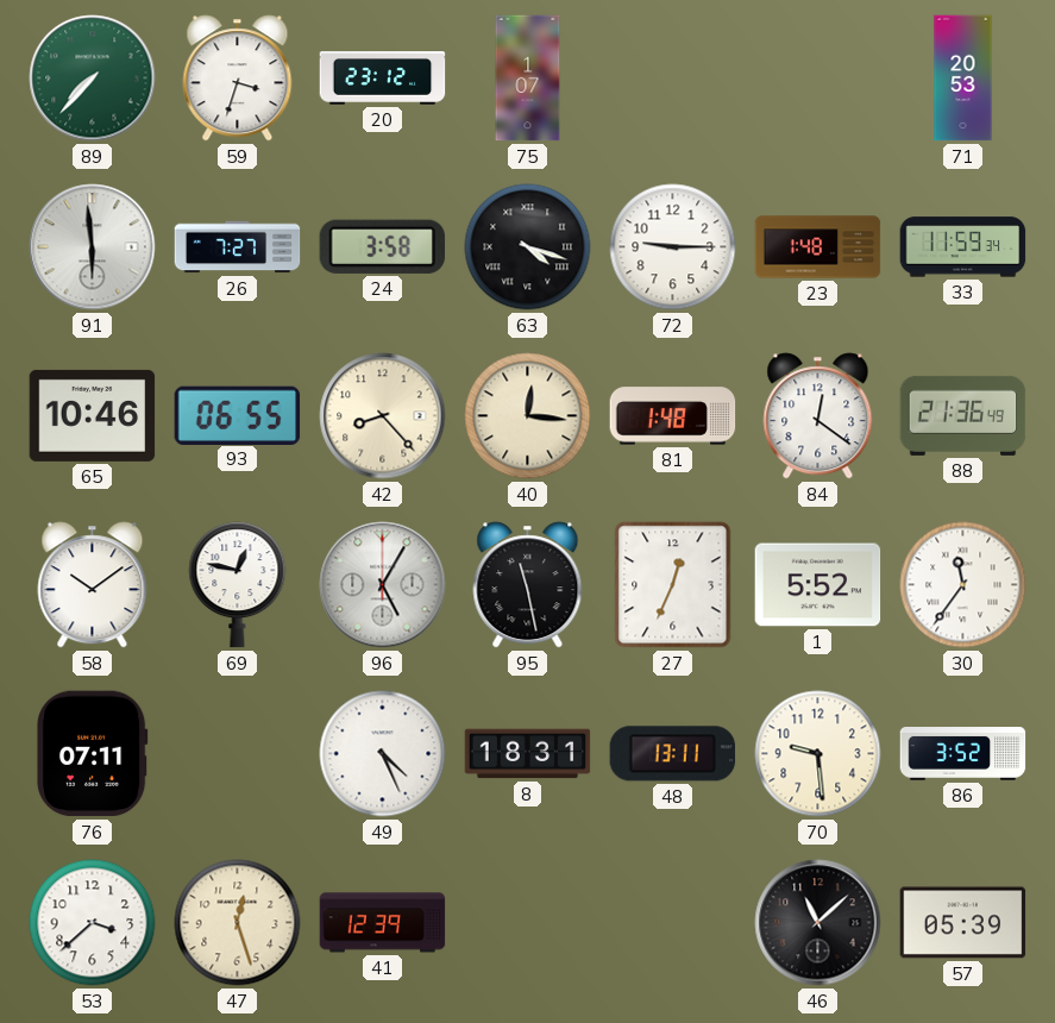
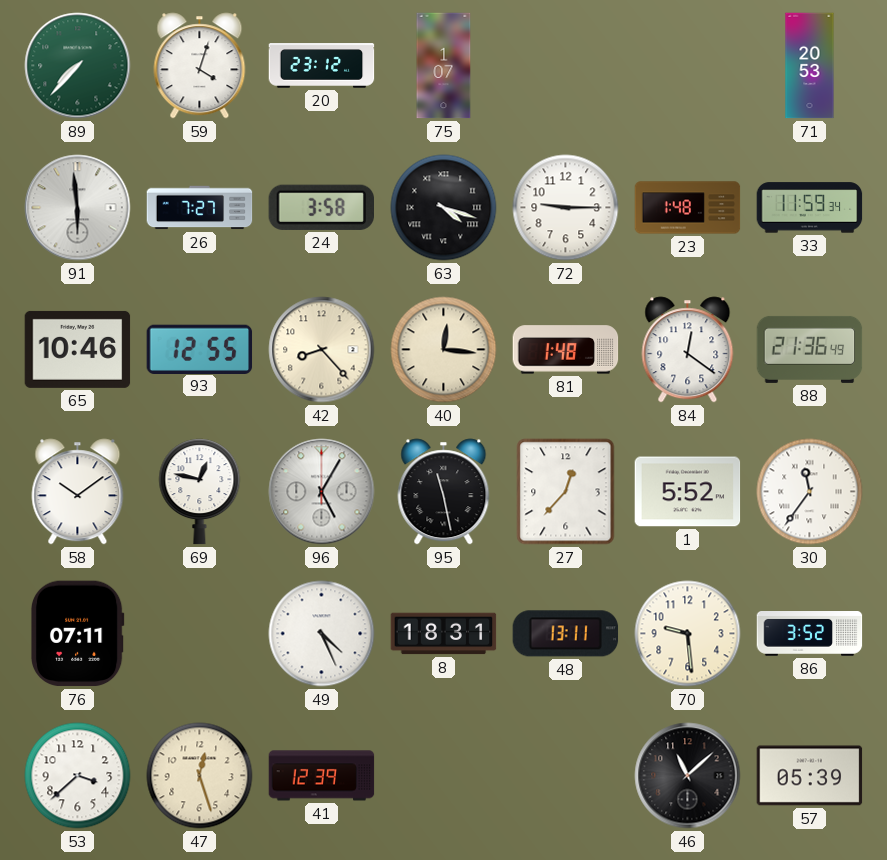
59: 3:33 -> 4:03
93: 06:55 -> 12:55
27: 12:34 -> 12:37
